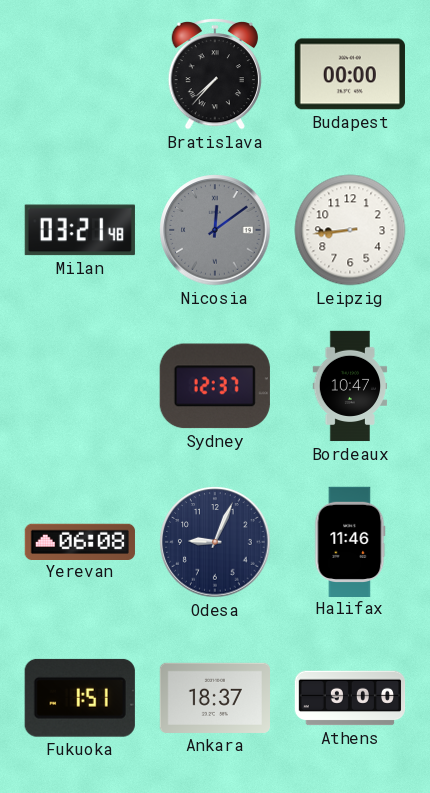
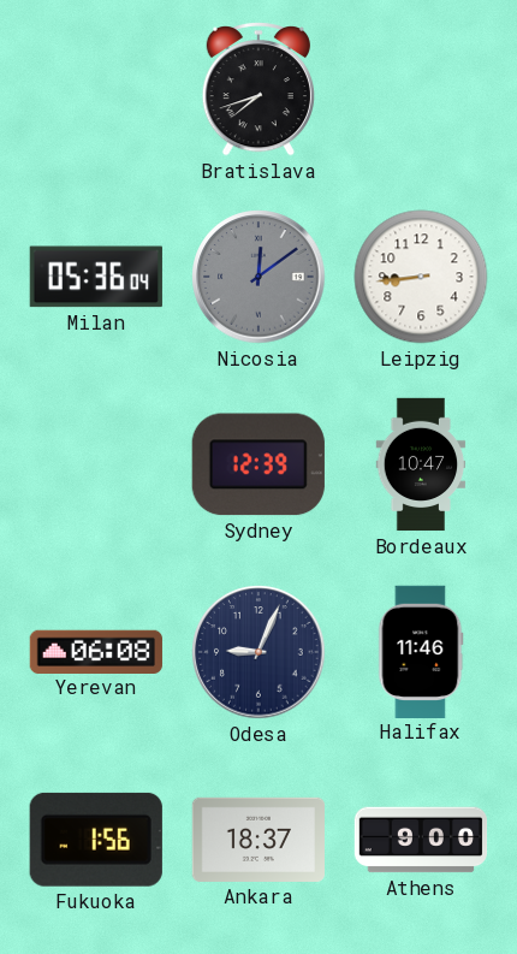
Bratislava: 7:37 -> 7:42
Budapest: 00:00 -> none
Milan: 03:21 -> 05:36
Sydney: 12:37 -> 12:39
Fukuoka: 1:51 -> 1:56
